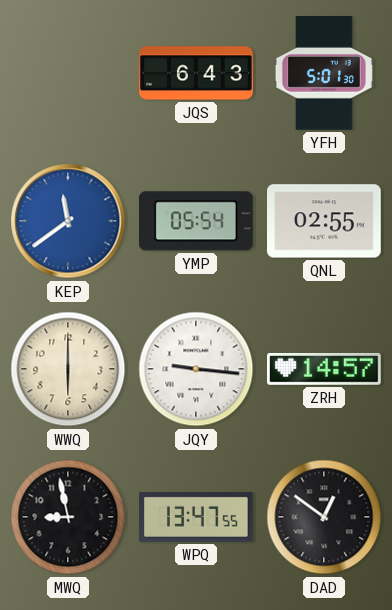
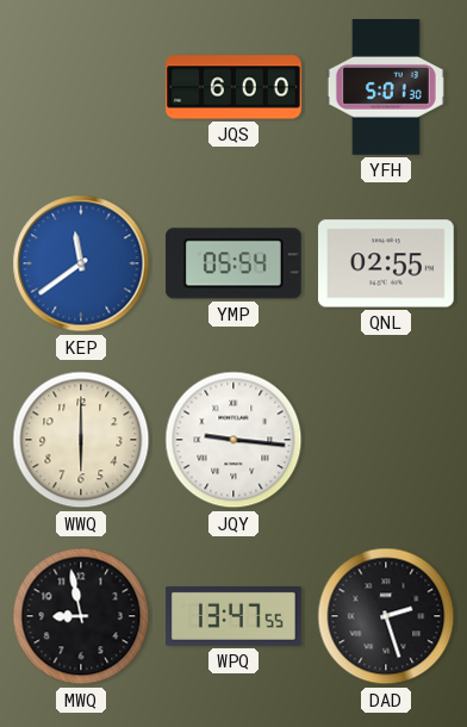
JQS: 6:43 -> 6:00
ZRH: 14:57 -> none
DAD: 12:51 -> 2:27
